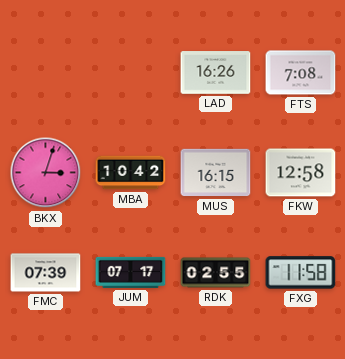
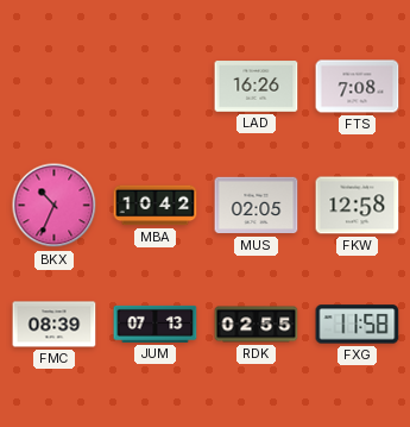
BKX: 3:03 -> 10:34
MUS: 16:15 -> 02:05
FMC: 07:39 -> 08:39
JUM: 07:17 -> 07:13
